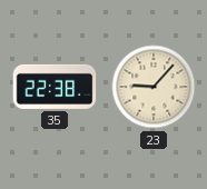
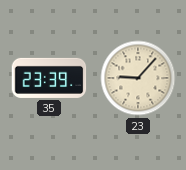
35: 22:38 -> 23:39
